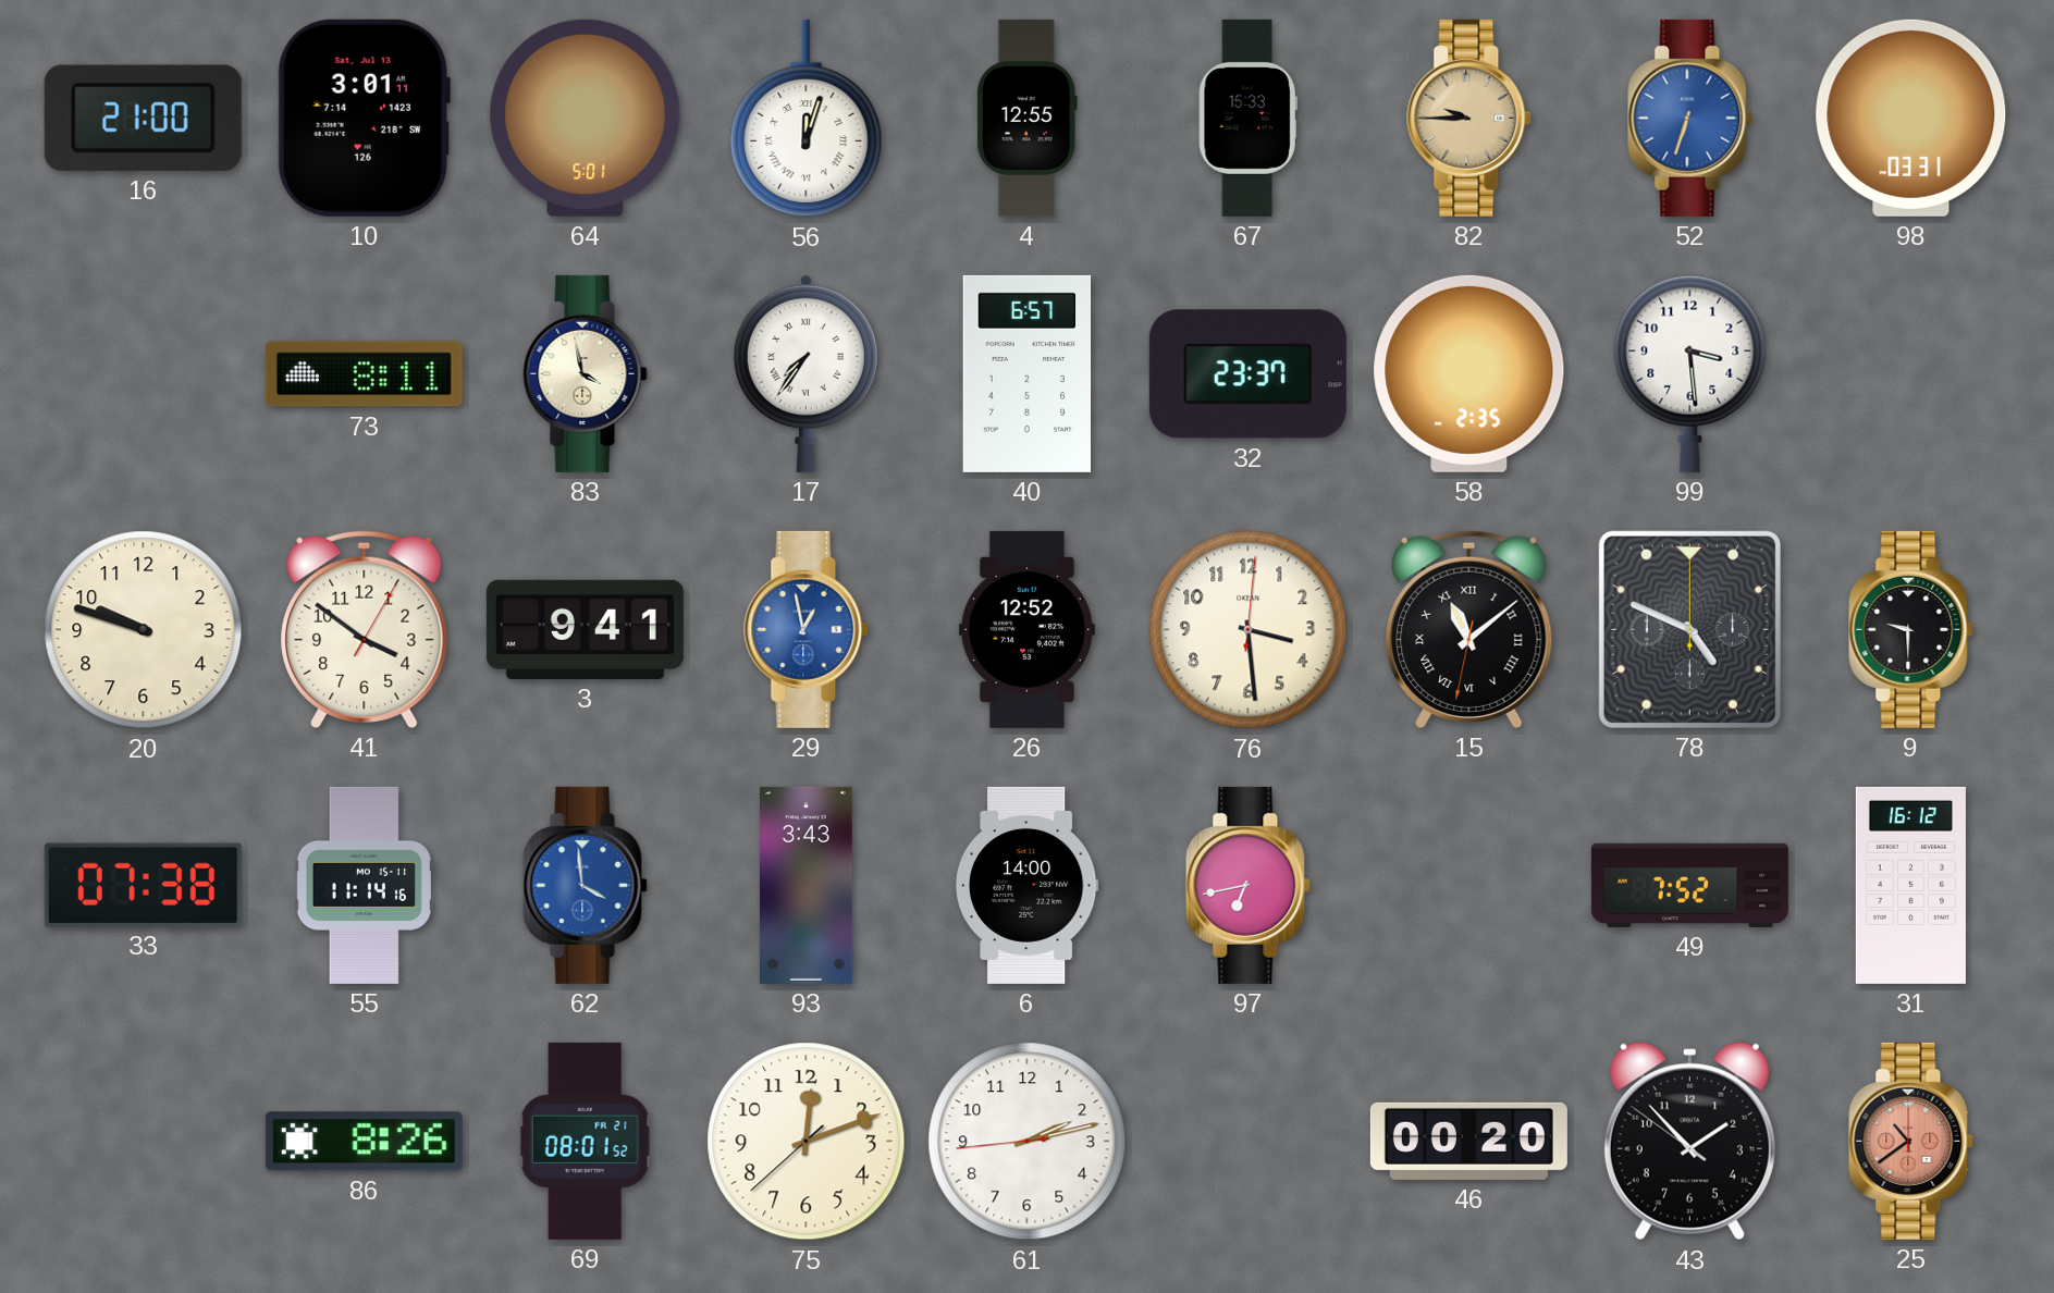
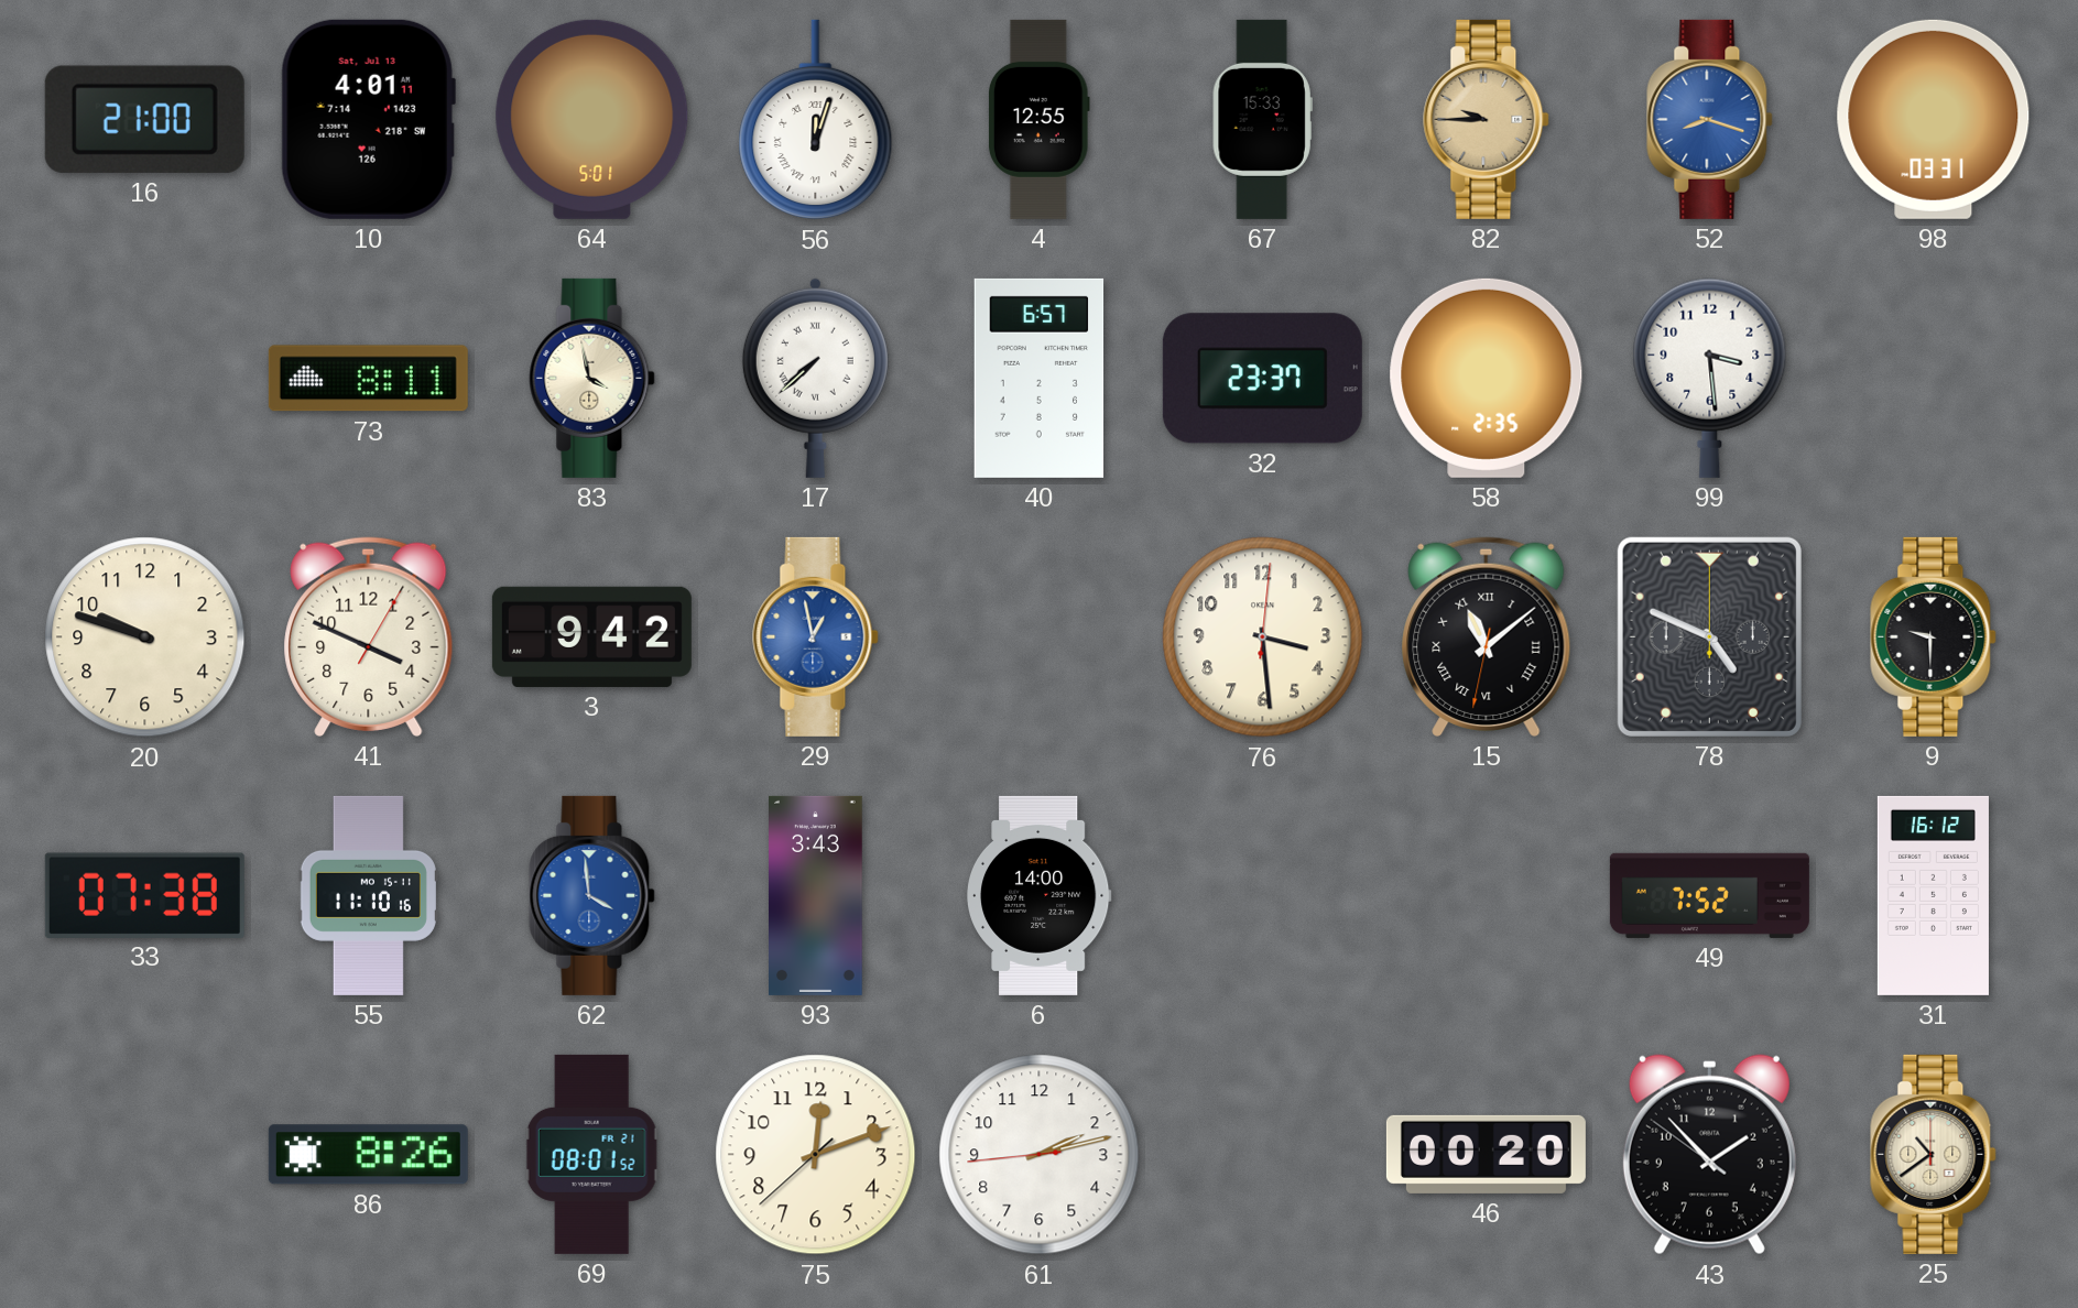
10: 3:01 -> 4:01
52: 6:33 -> 8:18
17: 7:36 -> 7:38
41: 3:51 -> 3:49
3: 9:41 -> 9:42
26: 12:52 -> none
55: 11:14 -> 11:10
97: 6:43 -> none
25 dial: salmon -> cream
